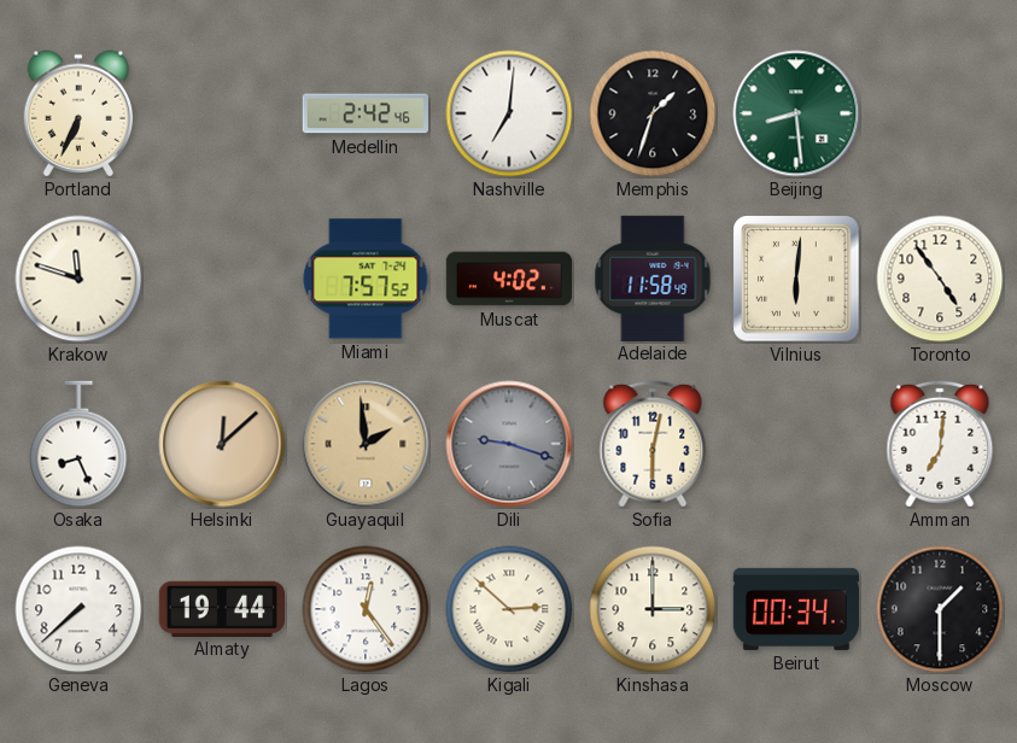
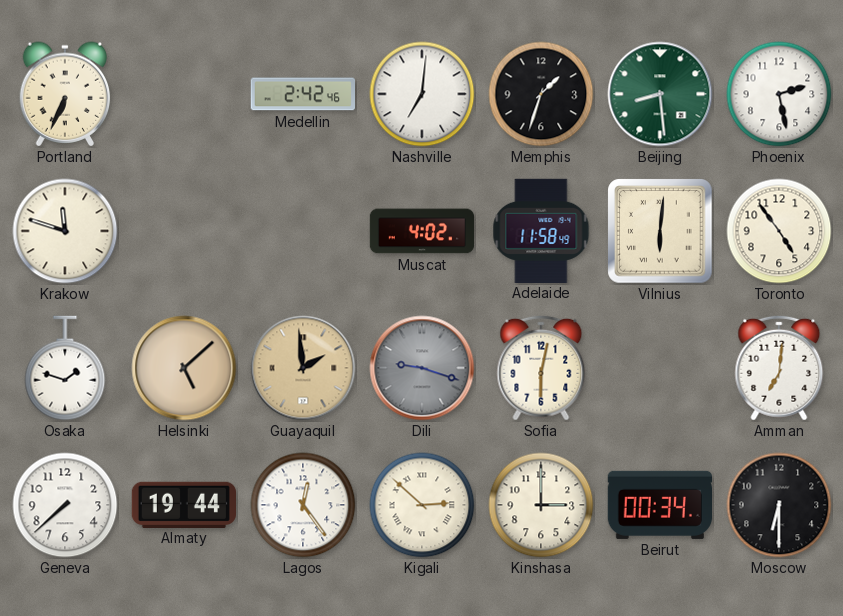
Phoenix: none -> 2:28
Miami: 7:57 -> none
Osaka: 8:26 -> 1:48
Helsinki: 12:08 -> 5:08
Moscow: 1:30 -> 6:30
